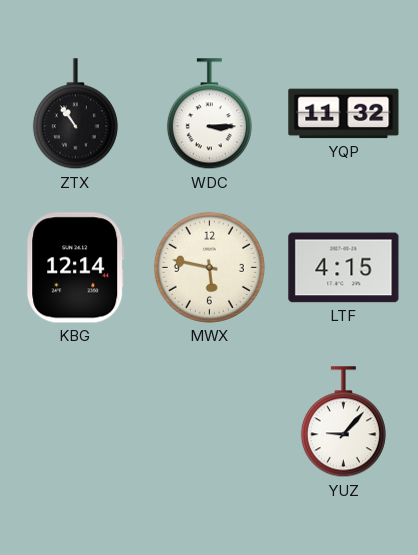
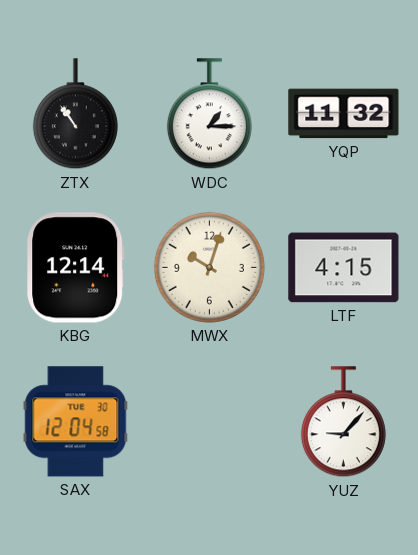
WDC: 3:15 -> 1:15
MWX: 5:47 -> 10:03
SAX: none -> 12:04
